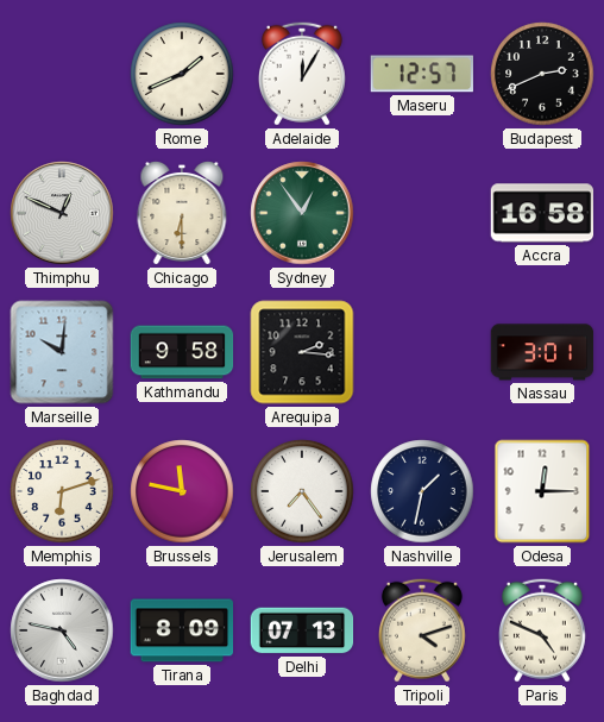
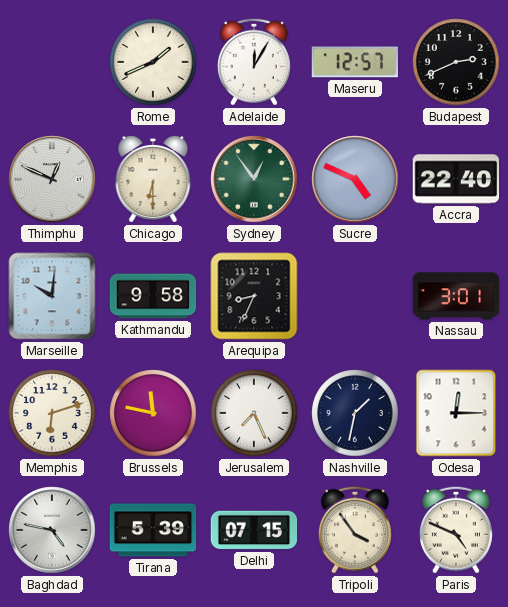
Sucre: none -> 4:49
Accra: 16:58 -> 22:40
Arequipa: 2:16 -> 8:34
Jerusalem: 7:24 -> 7:26
Tirana: 8:09 -> 5:39
Delhi: 07:13 -> 07:15
Tripoli: 4:12 -> 3:54
